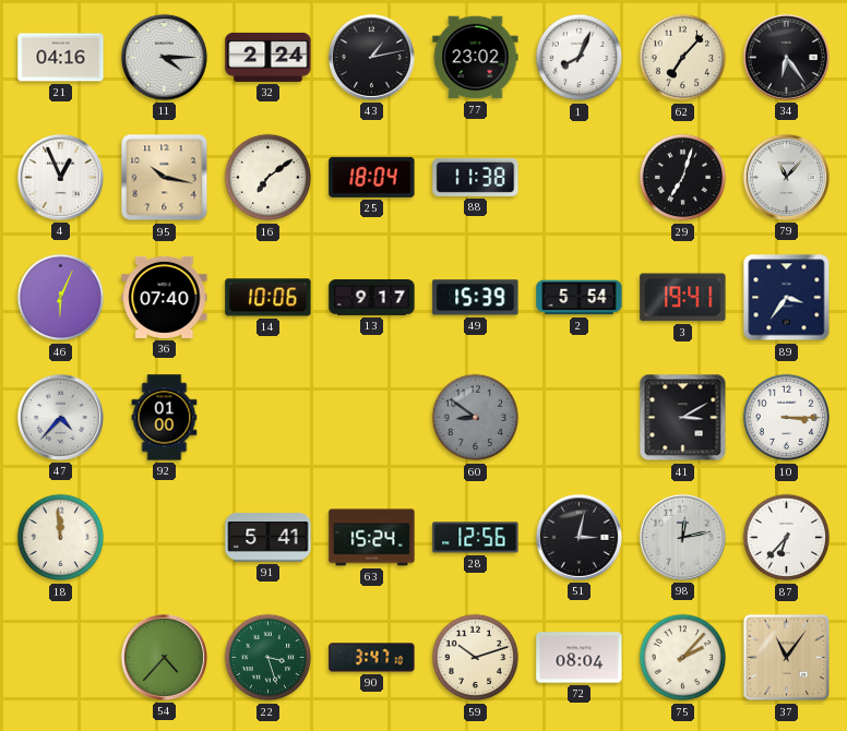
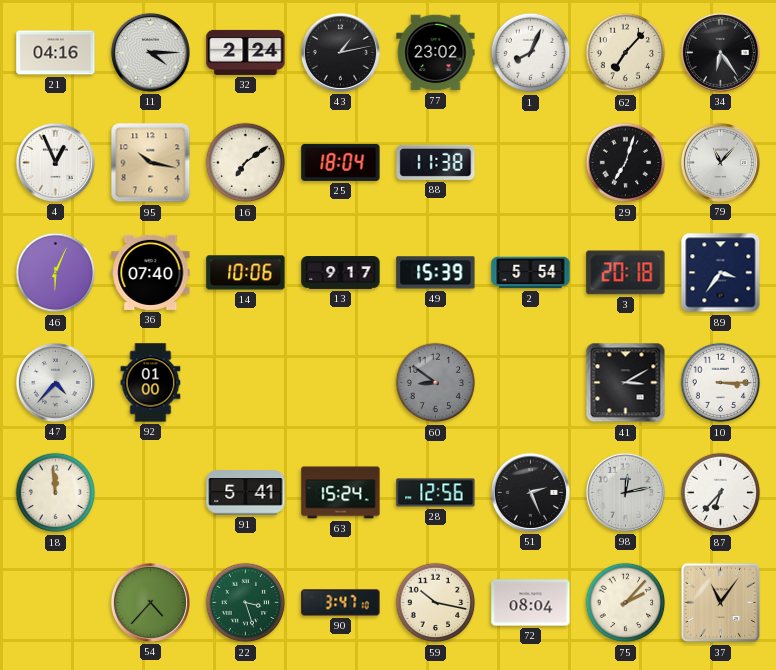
3: 19:41 -> 20:18
51: 3:02 -> 2:26
59: 10:12 -> 10:17
